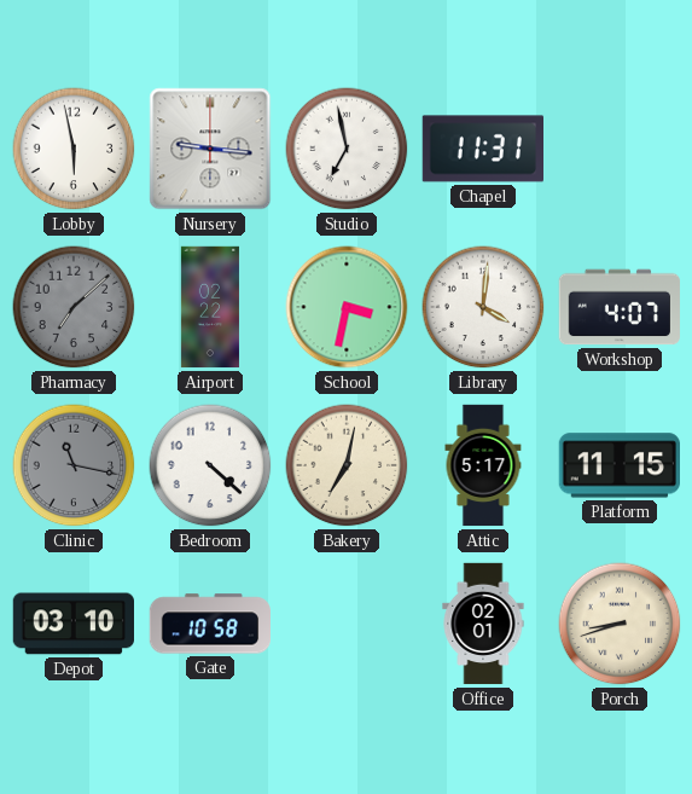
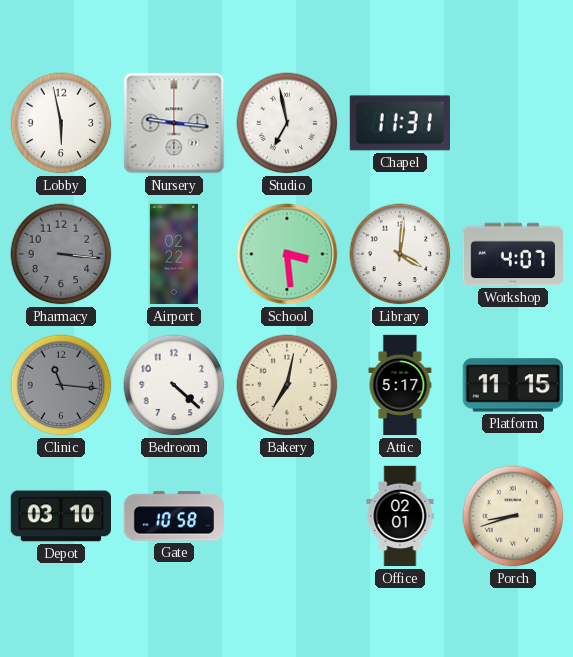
Pharmacy: 7:08 -> 3:16
School: 3:32 -> 3:29
Clinic: 11:17 -> 11:16
